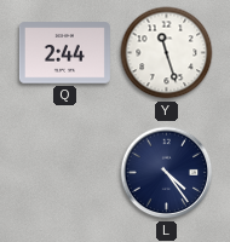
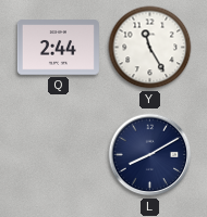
Y: 11:27 -> 11:25
L: 4:24 -> 8:10
